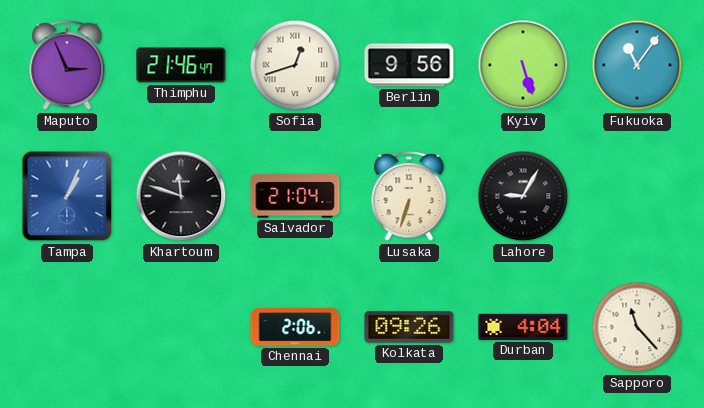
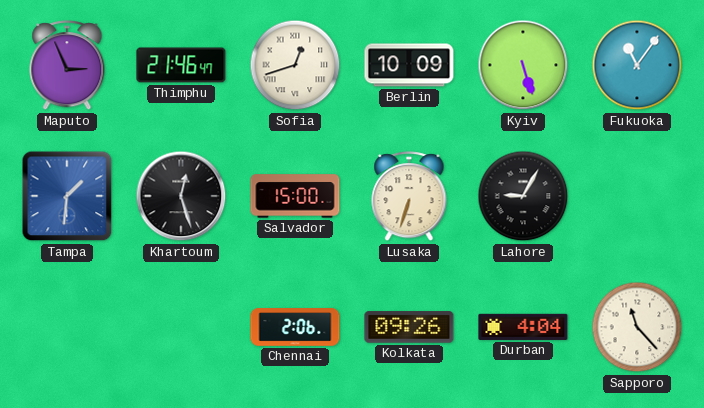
Berlin: 9:56 -> 10:09
Tampa: 1:04 -> 1:31
Khartoum: 11:48 -> 12:27
Salvador: 21:04 -> 15:00
